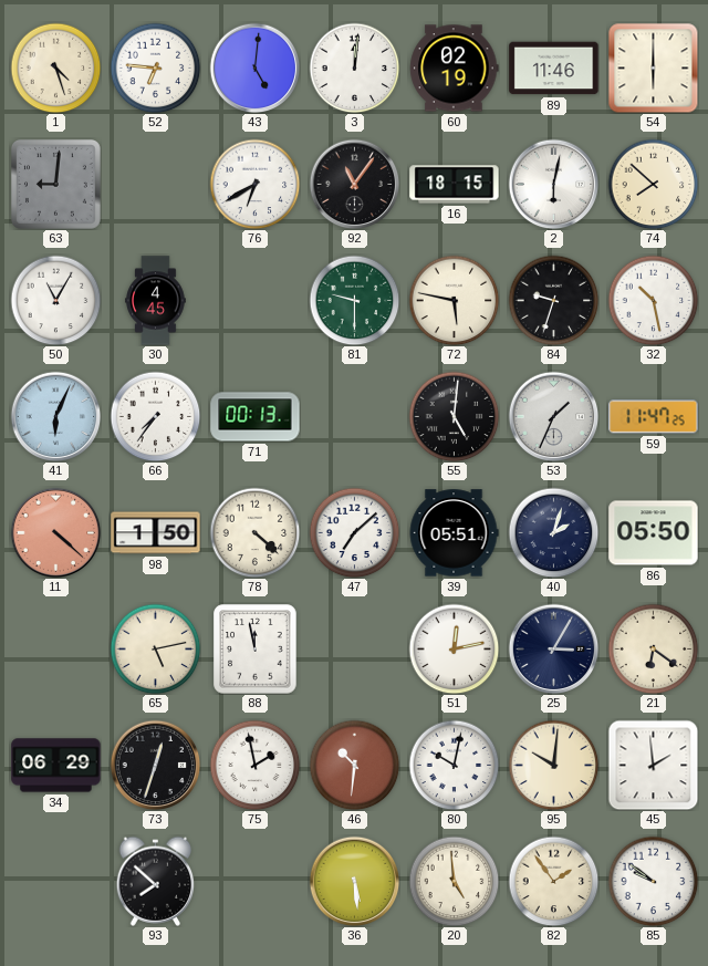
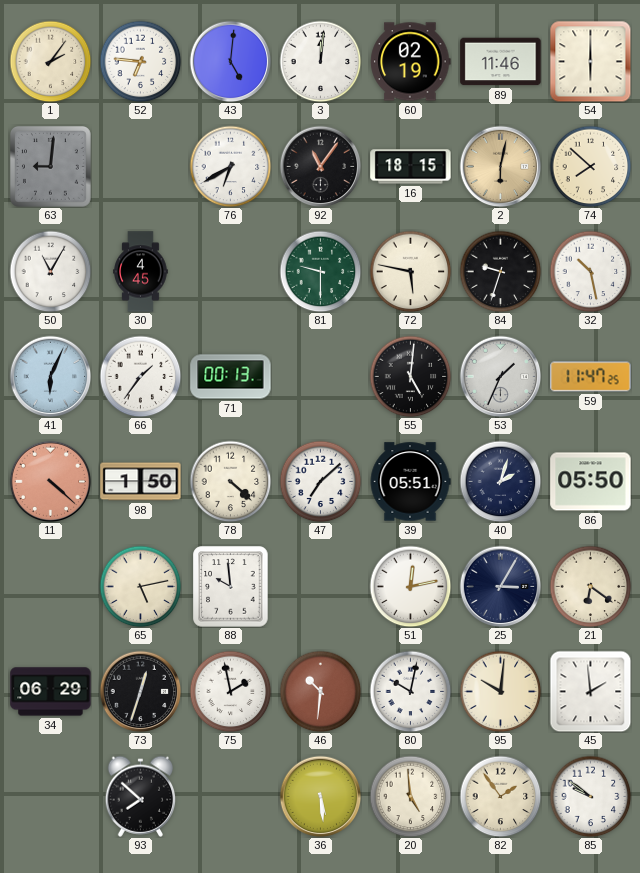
1: 4:27 -> 2:06
2 dial: white -> champagne
66: 7:36 -> 1:36
88: 11:58 -> 9:59
